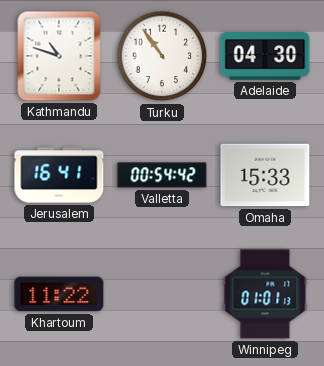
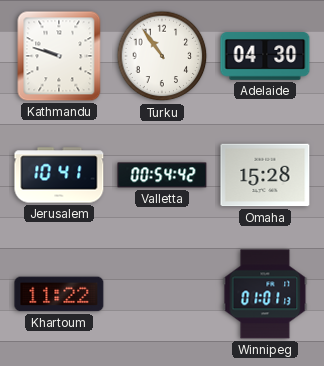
Kathmandu: 10:48 -> 9:48
Jerusalem: 16:41 -> 10:41
Omaha: 15:33 -> 15:28
